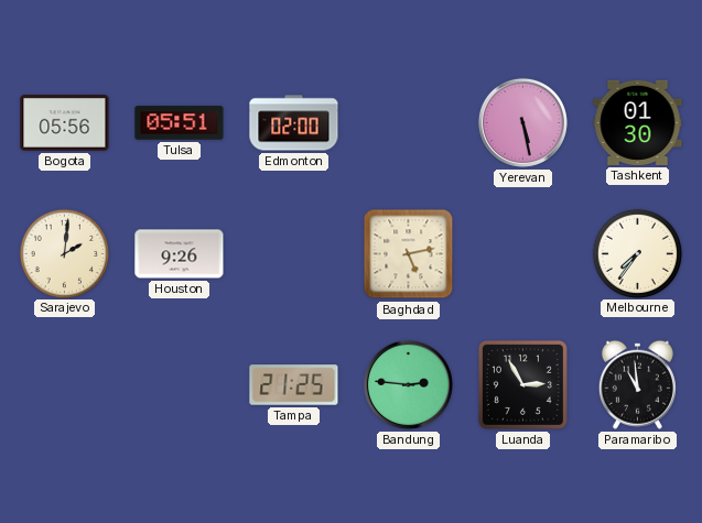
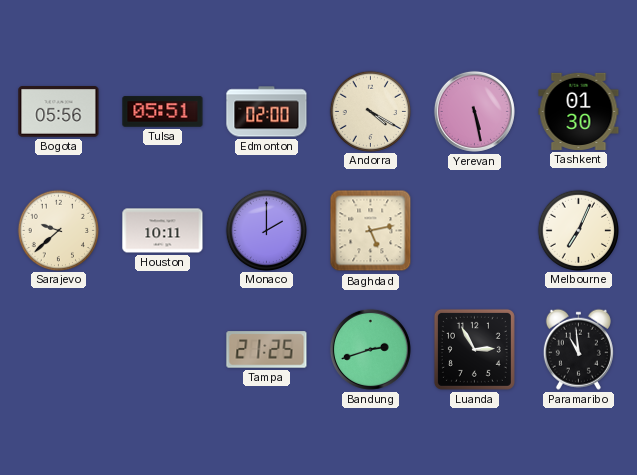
Andorra: none -> 4:20
Sarajevo: 2:01 -> 9:38
Houston: 9:26 -> 10:11
Monaco: none -> 2:00
Melbourne: 7:36 -> 7:04
Bandung: 2:46 -> 2:42
